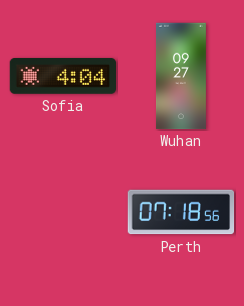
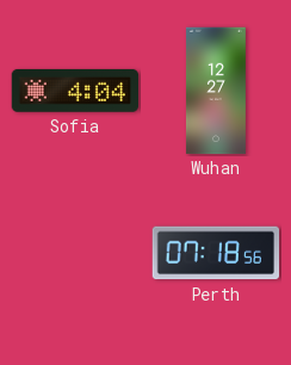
Wuhan: 09:27 -> 12:27
